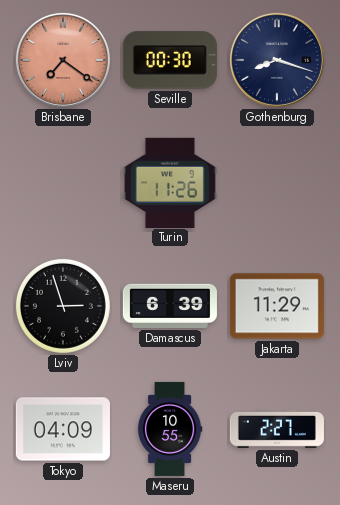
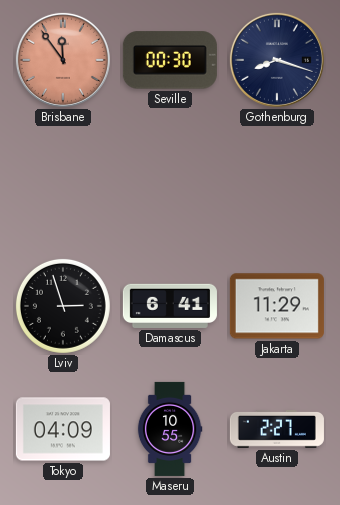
Brisbane: 7:21 -> 11:54
Turin: 11:26 -> none
Damascus: 6:39 -> 6:41
